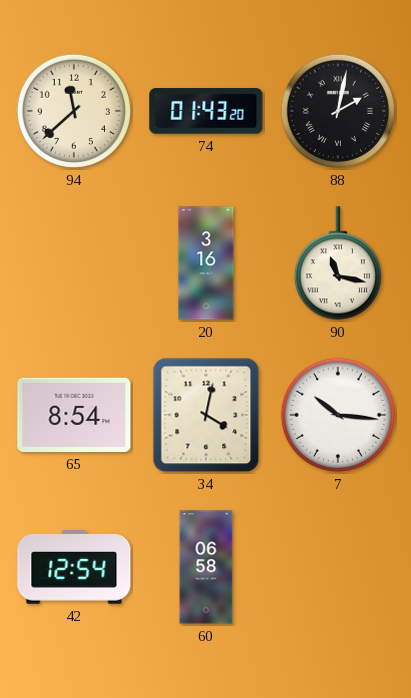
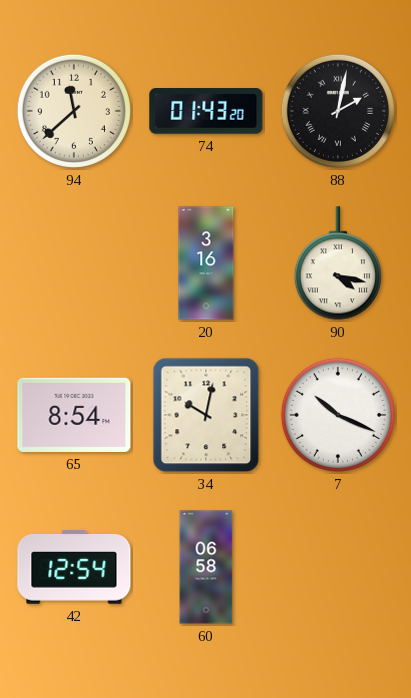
90: 11:17 -> 4:17
34: 4:02 -> 10:02
7: 10:16 -> 10:19
